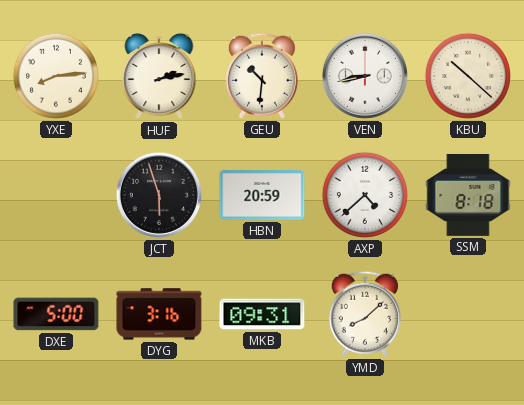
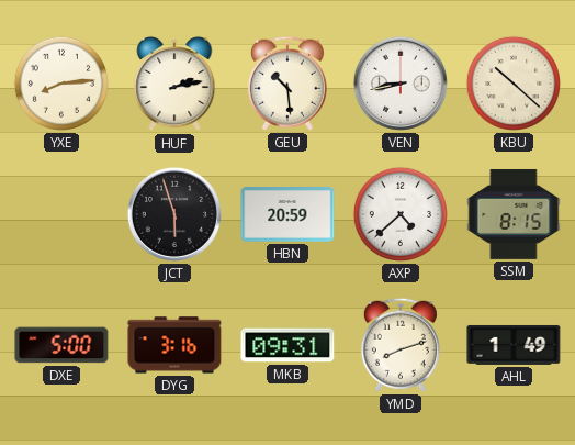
GEU: 10:31 -> 10:29
SSM: 8:18 -> 8:15
YMD: 8:08 -> 8:12
AHL: none -> 1:49
